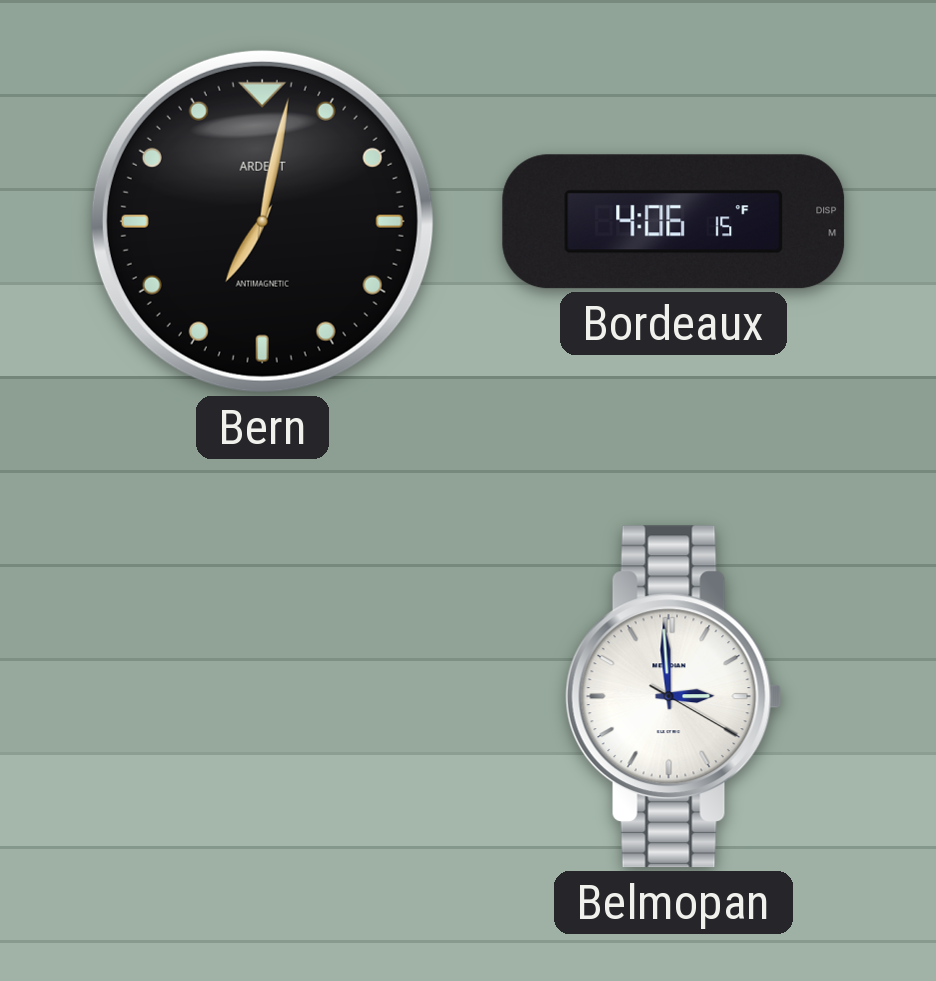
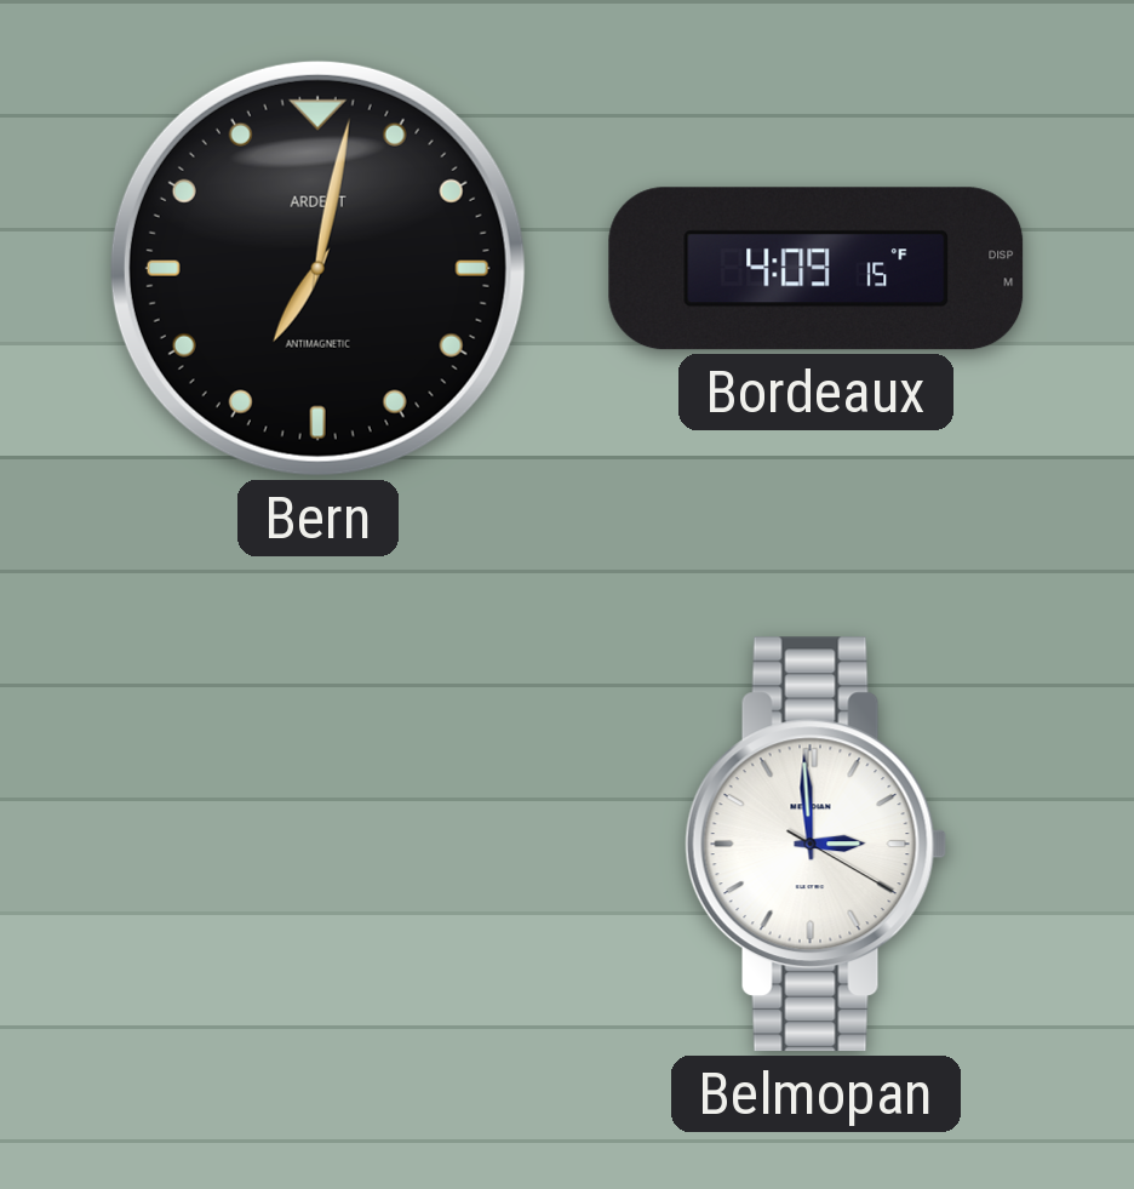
Bordeaux: 4:06 -> 4:09
